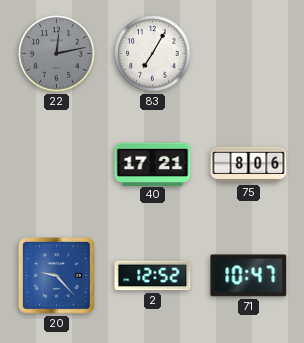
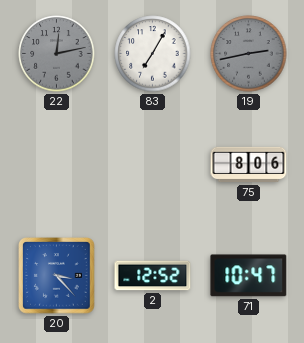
19: none -> 2:43
40: 17:21 -> none
20: 9:23 -> 3:23
